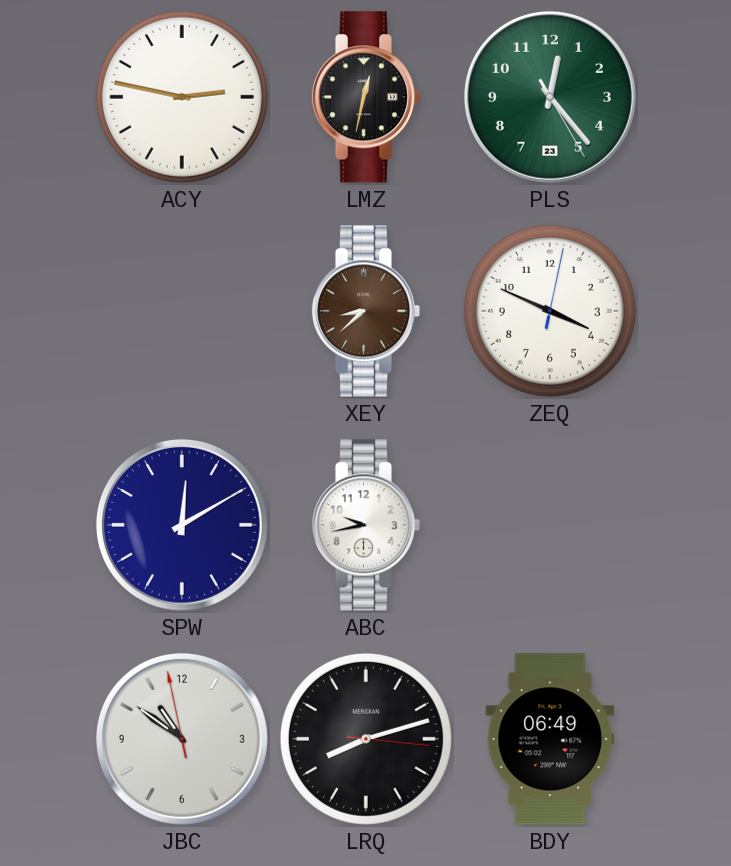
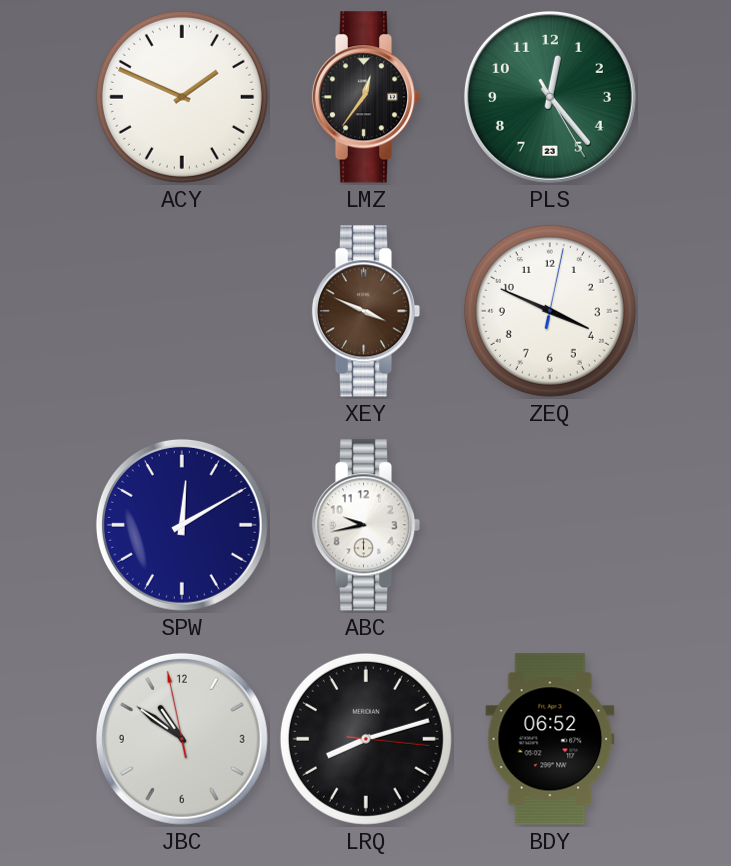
ACY: 2:47 -> 1:49
LMZ: 12:32 -> 12:36
XEY: 8:38 -> 3:49
BDY: 06:49 -> 06:52
